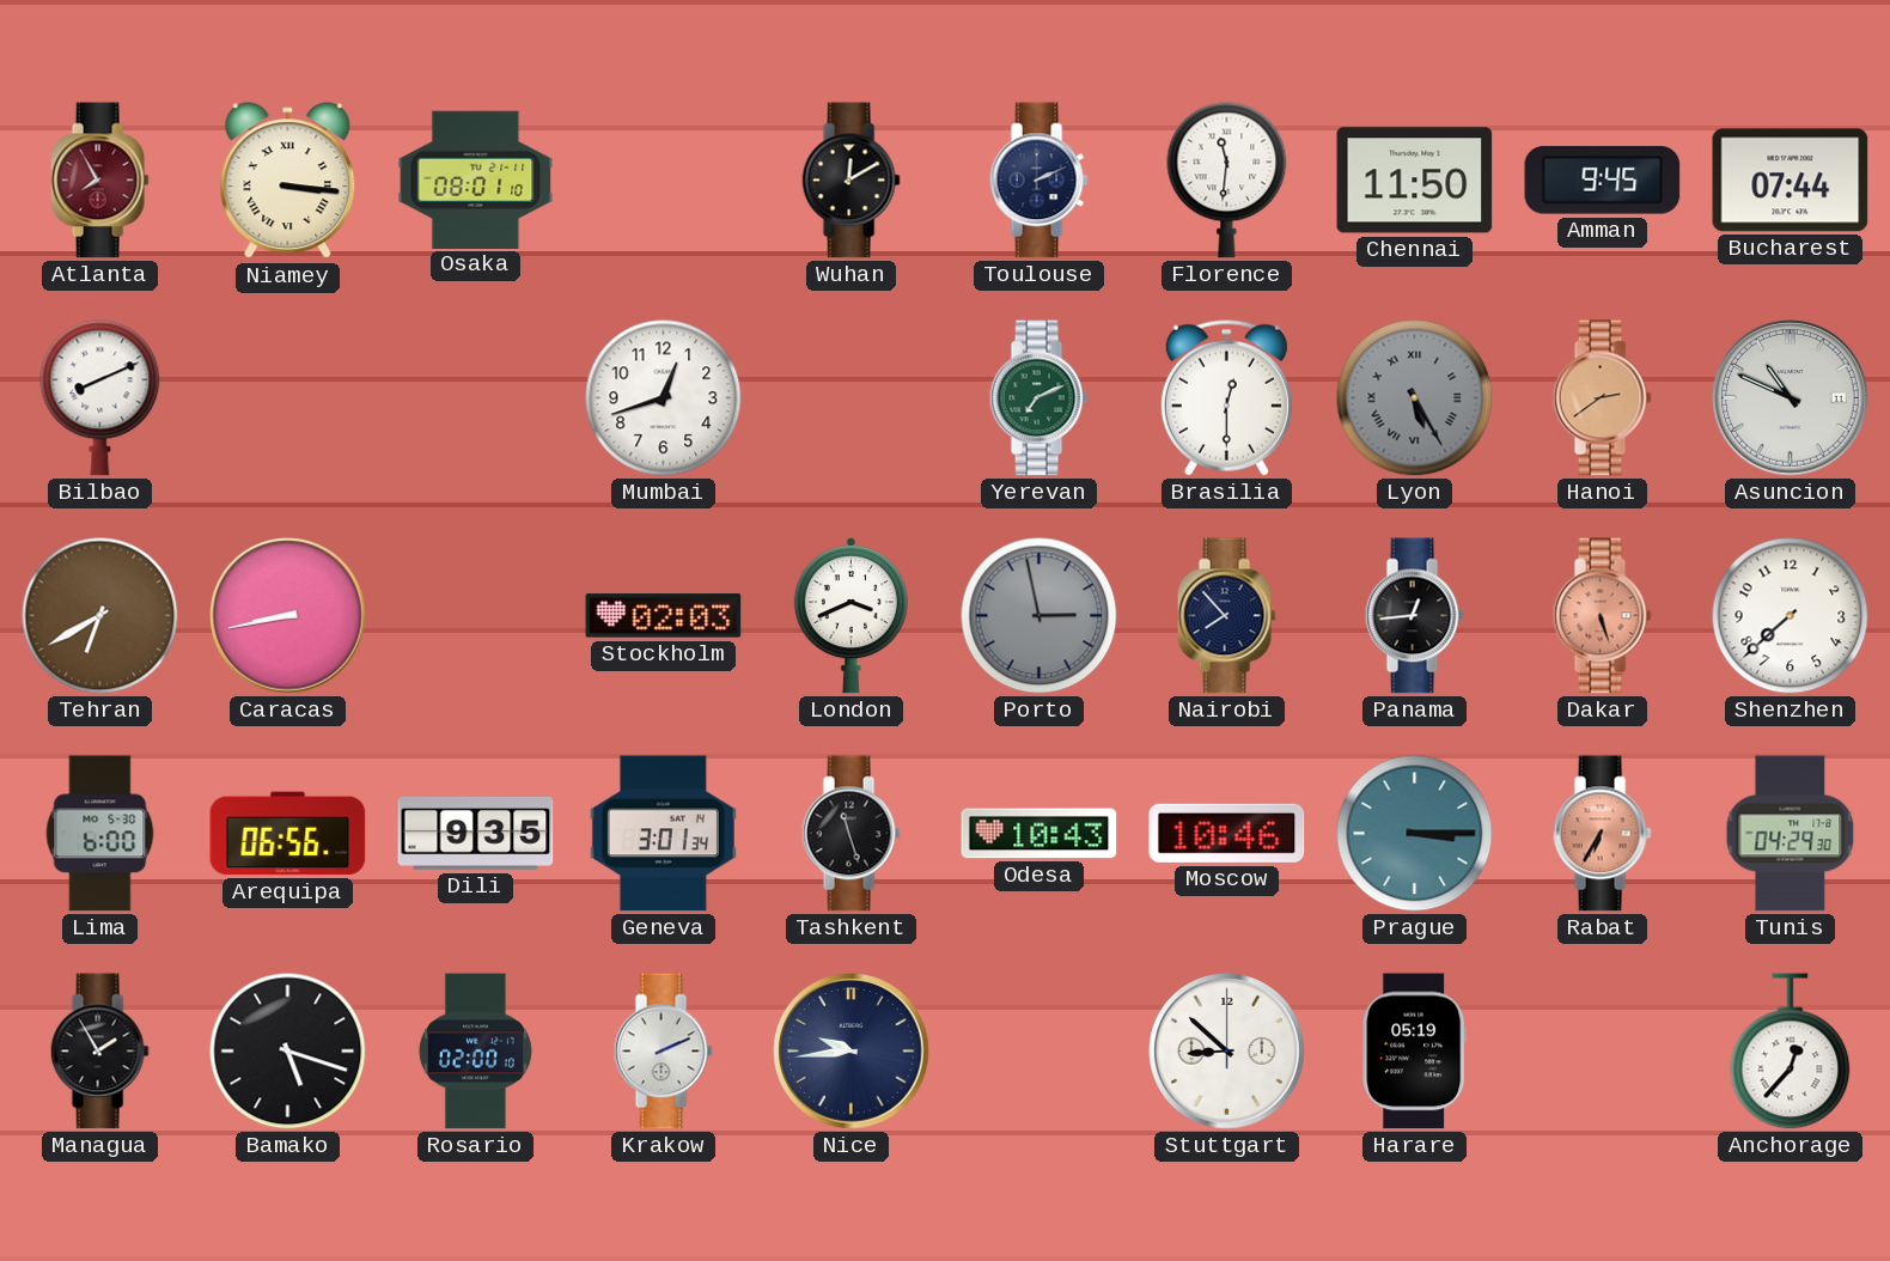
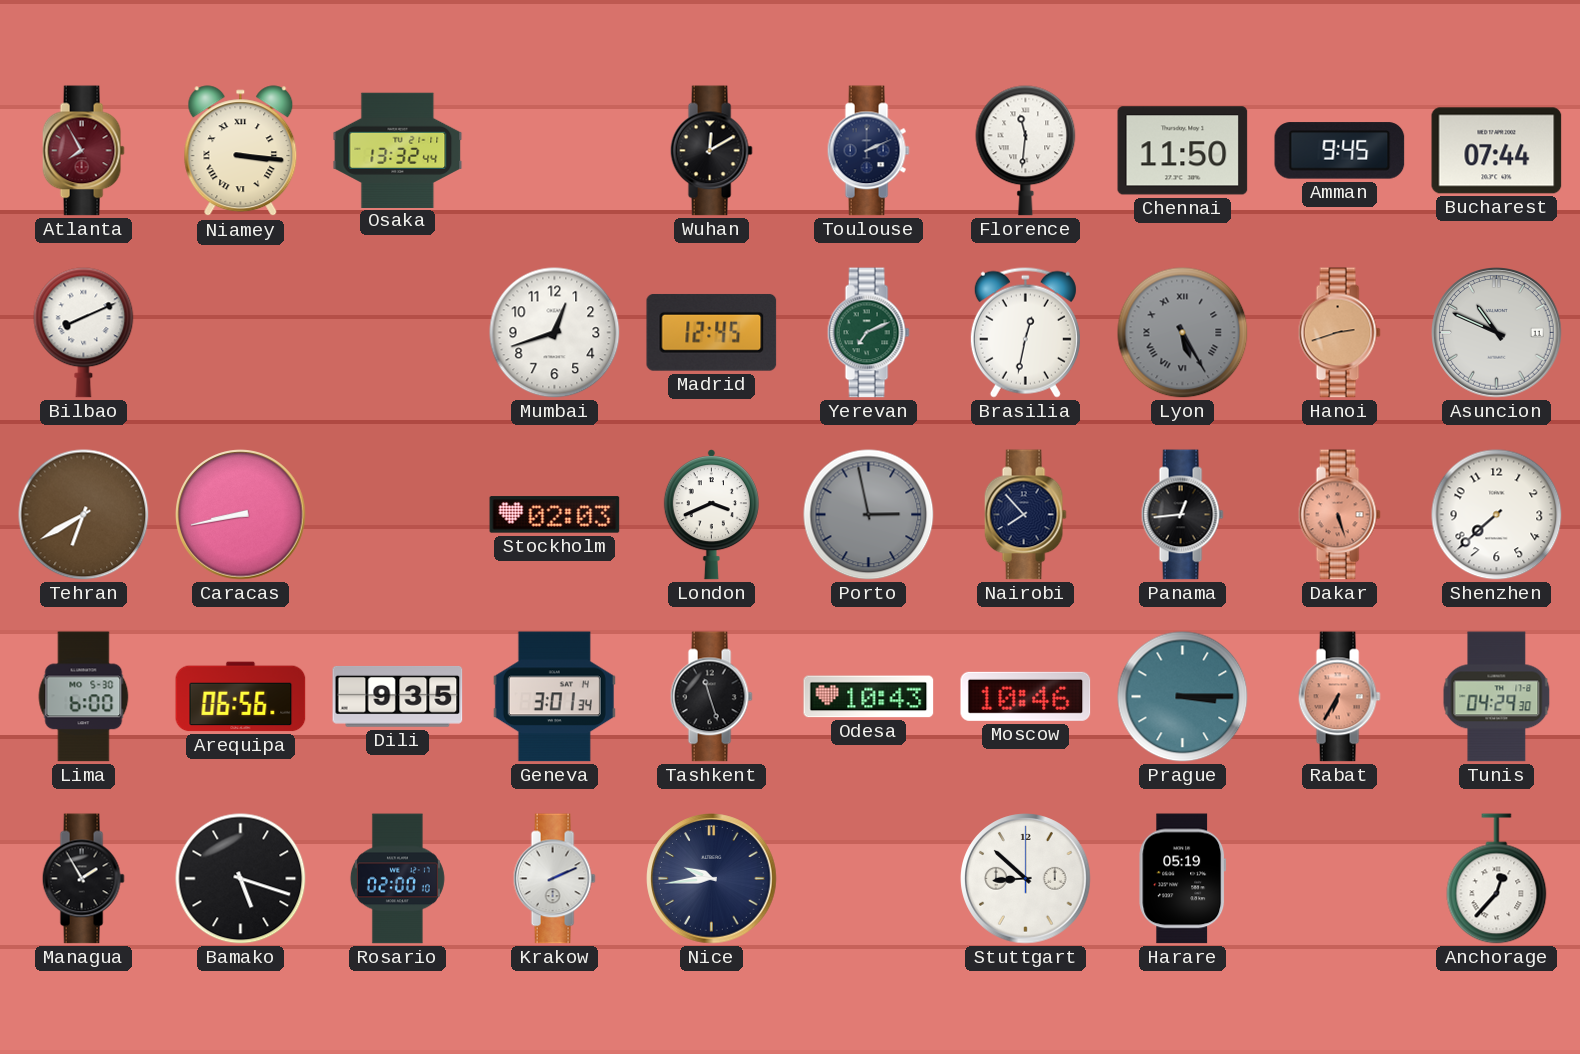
Osaka: 08:01 -> 13:32
Madrid: none -> 12:45
Brasilia: 12:30 -> 12:32
Hanoi: 2:39 -> 2:42
